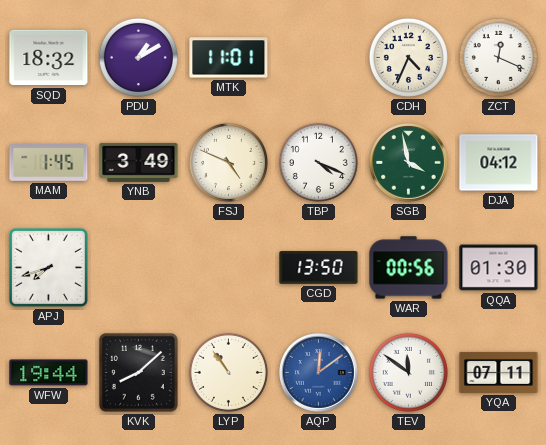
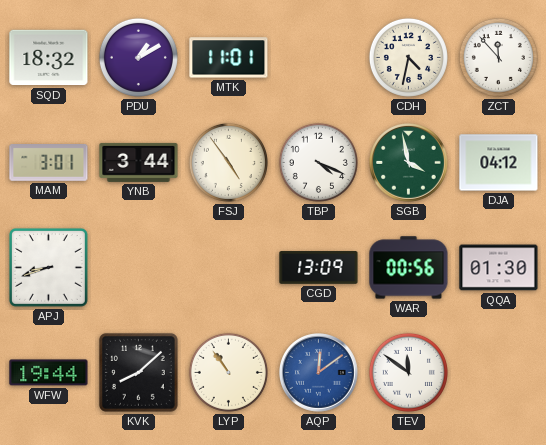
CDH: 4:34 -> 4:32
ZCT: 12:19 -> 11:53
MAM: 1:45 -> 3:01
YNB: 3:49 -> 3:44
FSJ: 4:49 -> 4:54
APJ: 7:42 -> 8:42
CGD: 13:50 -> 13:09
YQA: 07:11 -> none
